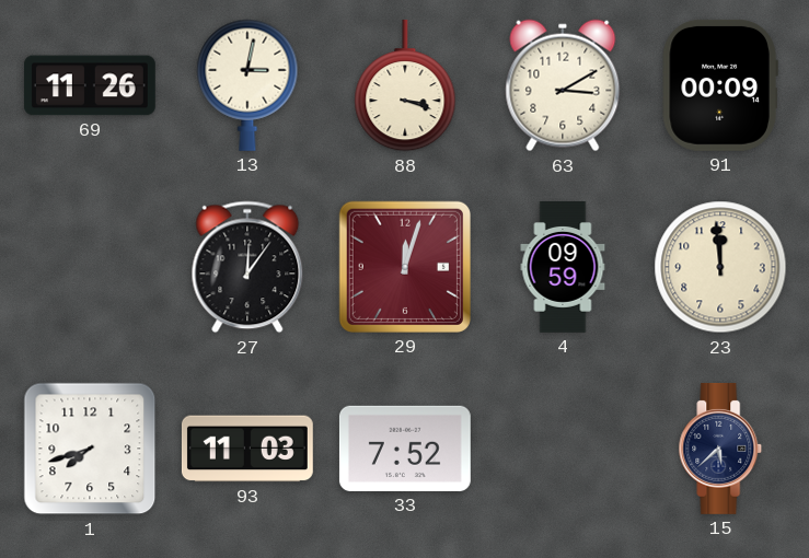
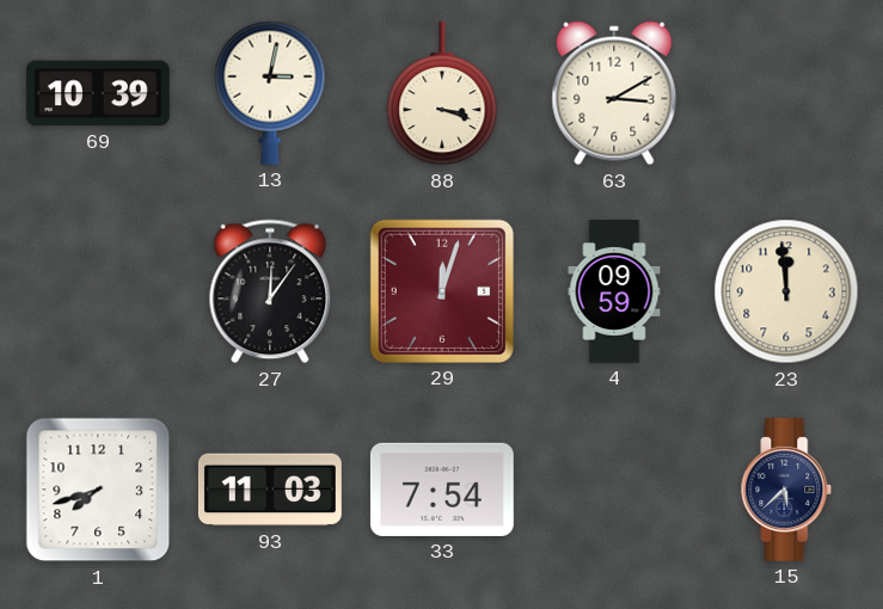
69: 11:26 -> 10:39
91: 00:09 -> none
33: 7:52 -> 7:54
